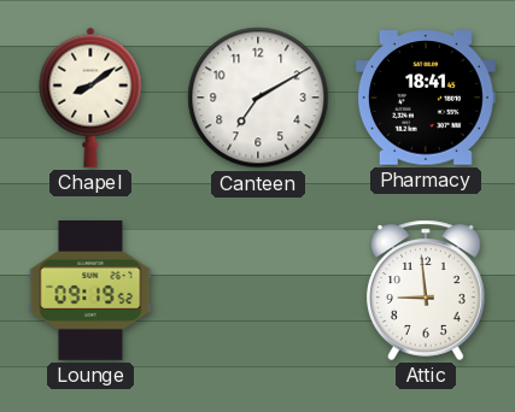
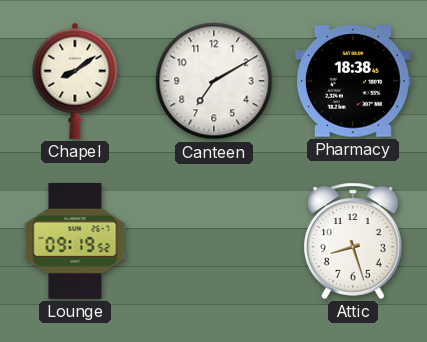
Pharmacy: 18:41 -> 18:38
Attic: 8:59 -> 8:27
